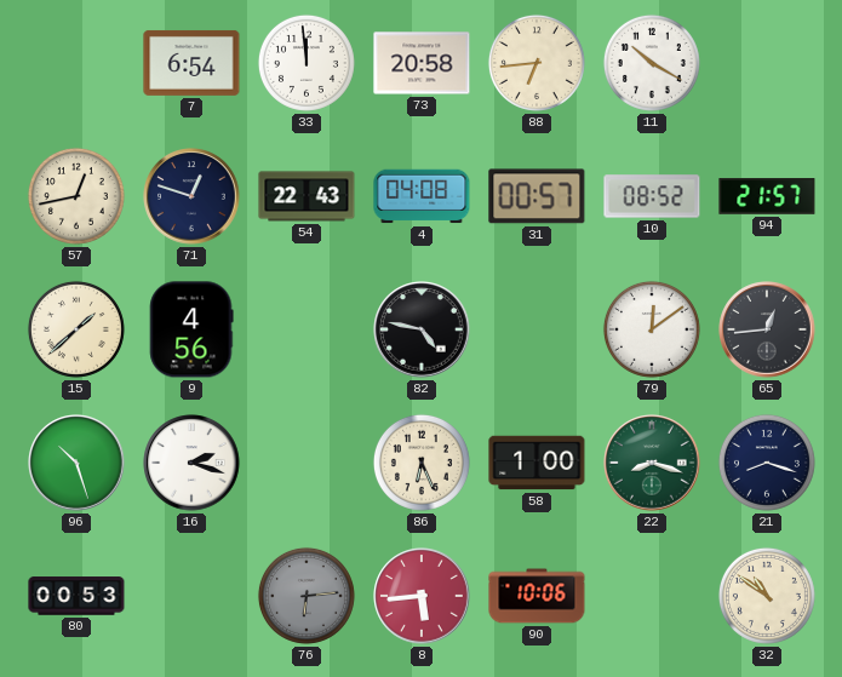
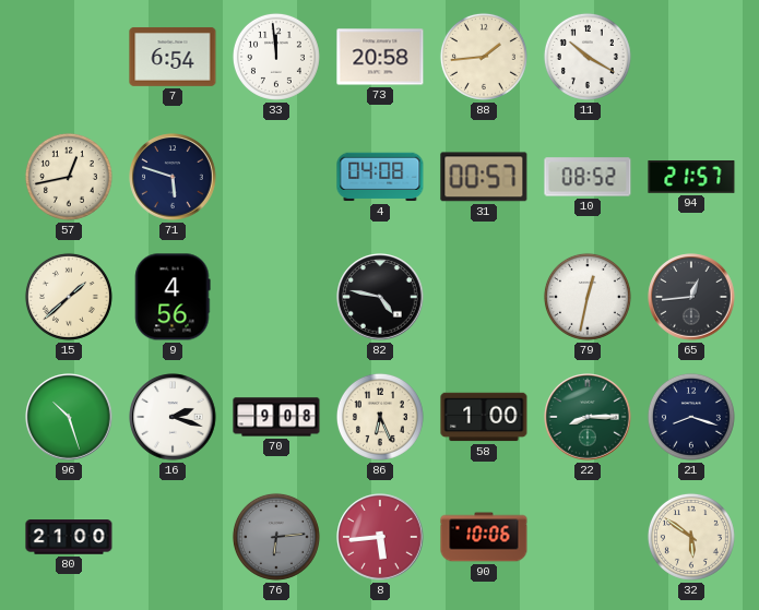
88: 6:44 -> 1:44
71: 12:48 -> 5:48
54: 22:43 -> none
79: 12:09 -> 12:32
70: none -> 9:08
22: 8:18 -> 8:15
80: 00:53 -> 21:00
32: 10:51 -> 5:51
